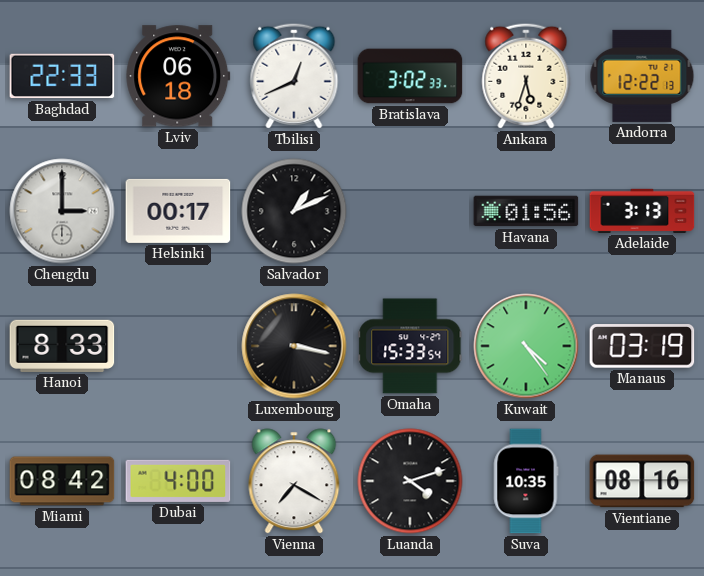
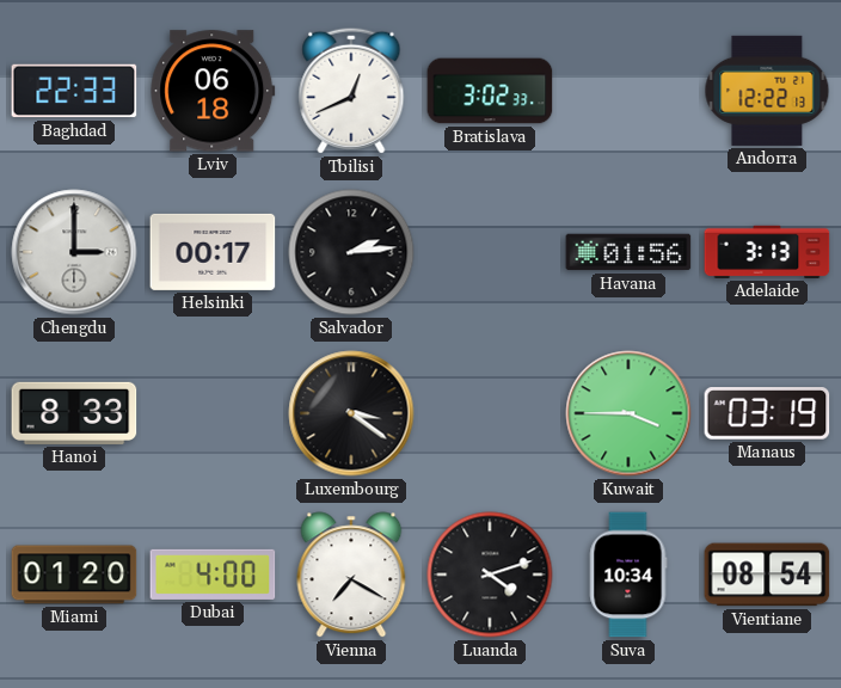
Ankara: 5:33 -> none
Salvador: 1:11 -> 2:14
Luxembourg: 3:17 -> 3:21
Omaha: 15:33 -> none
Kuwait: 4:24 -> 3:45
Miami: 08:42 -> 01:20
Suva: 10:35 -> 10:34
Vientiane: 08:16 -> 08:54
